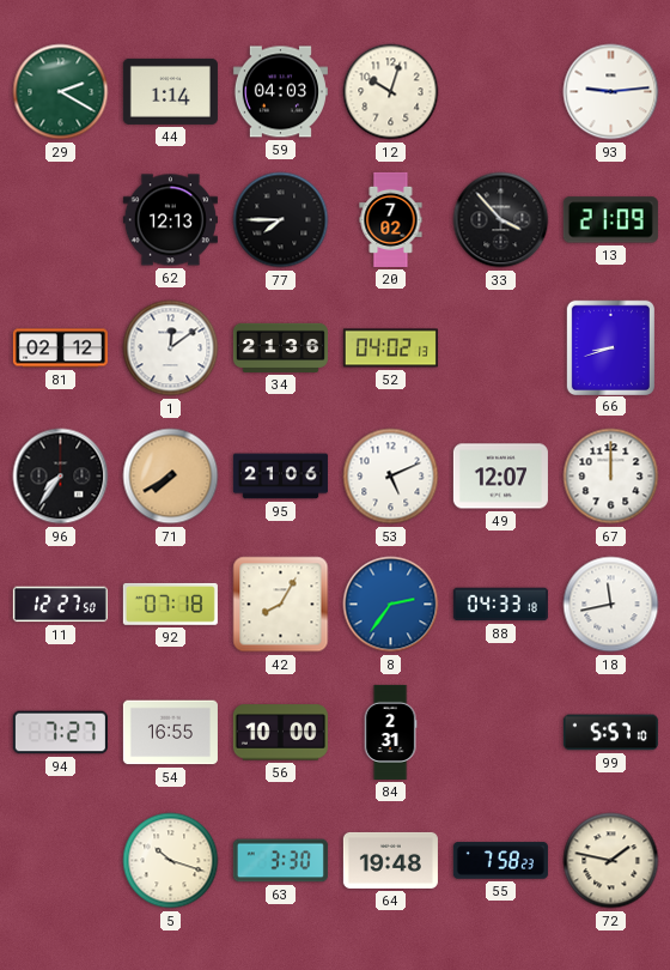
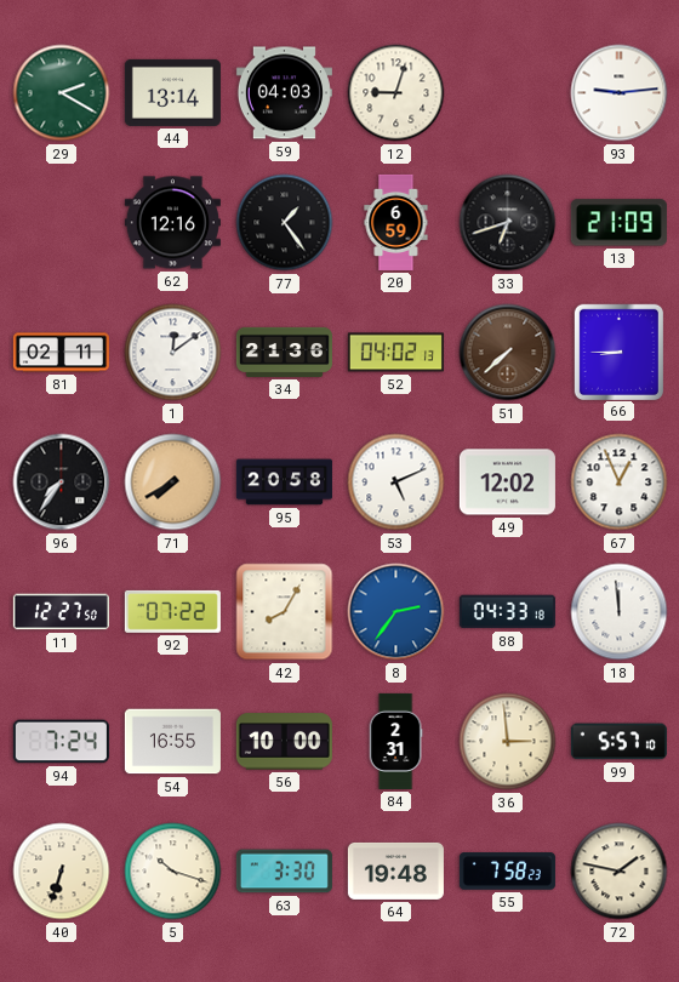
44: 1:14 -> 13:14
12: 10:03 -> 9:03
62: 12:13 -> 12:16
77: 7:45 -> 1:24
20: 7:02 -> 6:59
33: 3:53 -> 6:42
81: 02:12 -> 02:11
51: none -> 7:38
66: 8:42 -> 8:45
95: 21:06 -> 20:58
49: 12:07 -> 12:02
67: 12:00 -> 12:56
92: 07:18 -> 07:22
18: 11:43 -> 11:59
94: 7:27 -> 7:24
36: none -> 2:59
40: none -> 6:33
